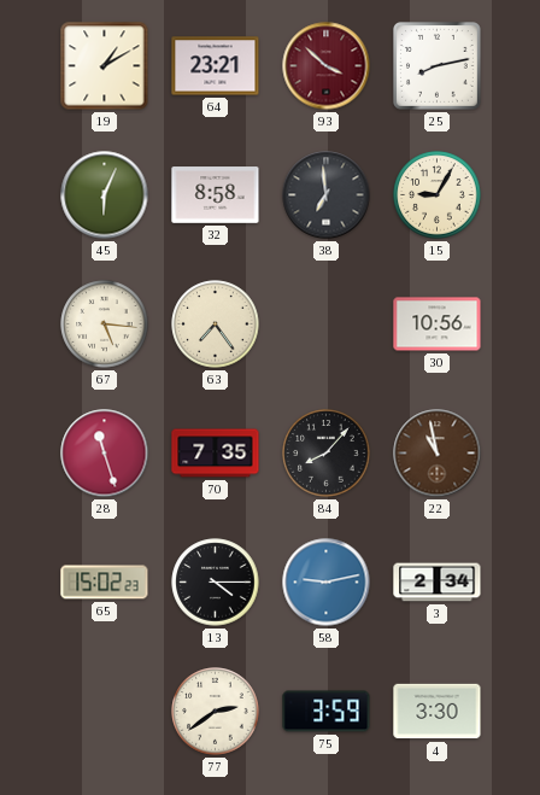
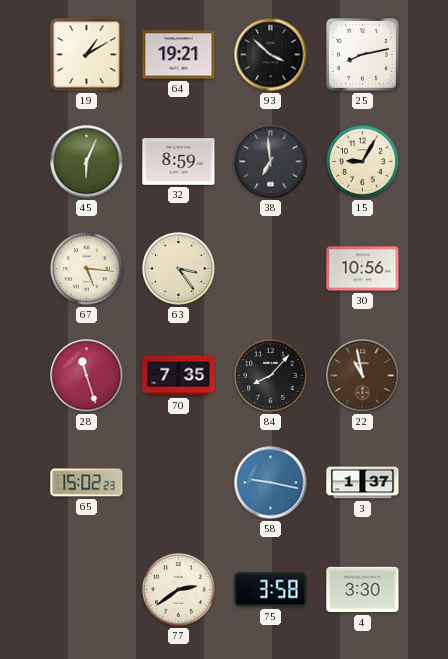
64: 23:21 -> 19:21
93 dial: burgundy -> black
32: 8:58 -> 8:59
63: 7:24 -> 3:24
13: 4:15 -> none
58: 9:13 -> 9:17
3: 2:34 -> 1:37
75: 3:59 -> 3:58
